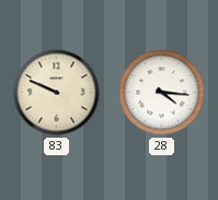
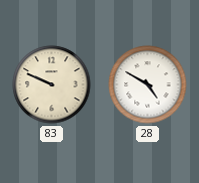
28: 4:16 -> 4:50
